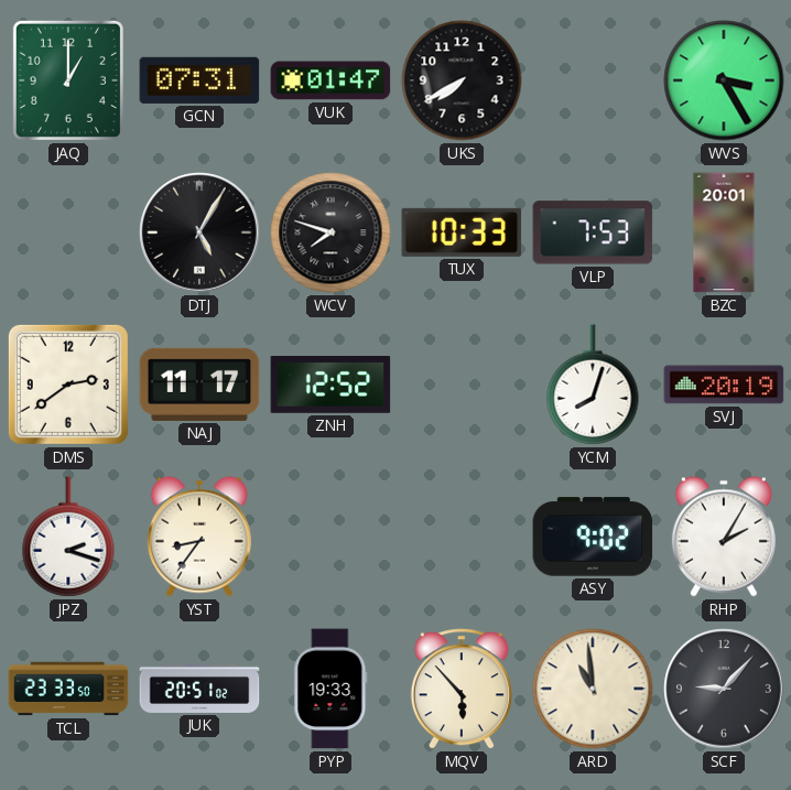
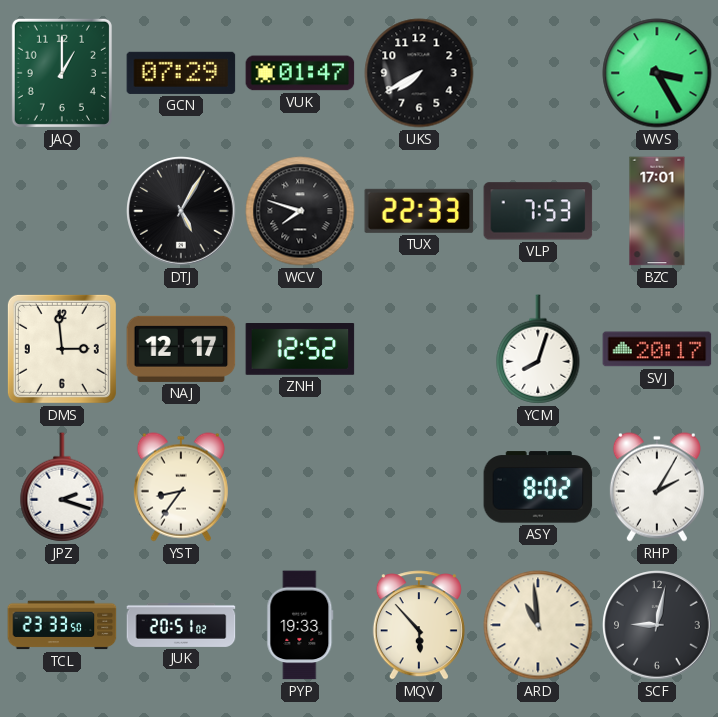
GCN: 07:31 -> 07:29
TUX: 10:33 -> 22:33
BZC: 20:01 -> 17:01
DMS: 2:39 -> 2:59
NAJ: 11:17 -> 12:17
SVJ: 20:19 -> 20:17
ASY: 9:02 -> 8:02
SCF: 9:07 -> 9:02
